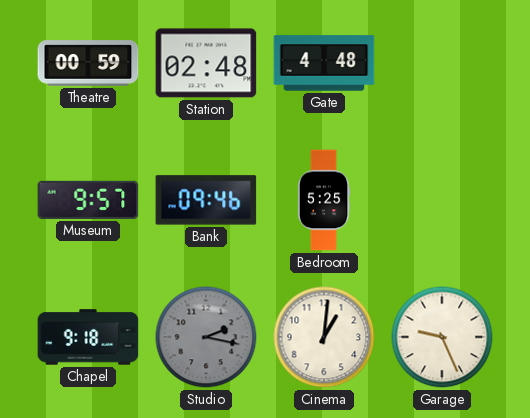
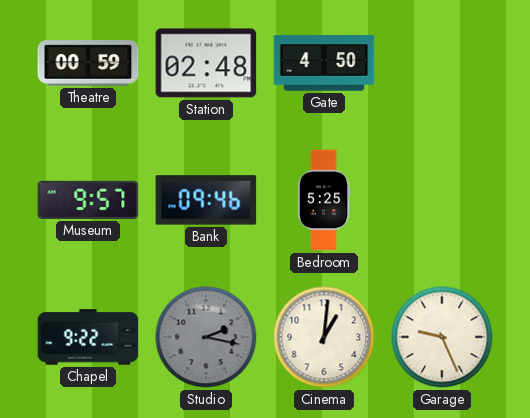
Gate: 4:48 -> 4:50
Chapel: 9:18 -> 9:22
